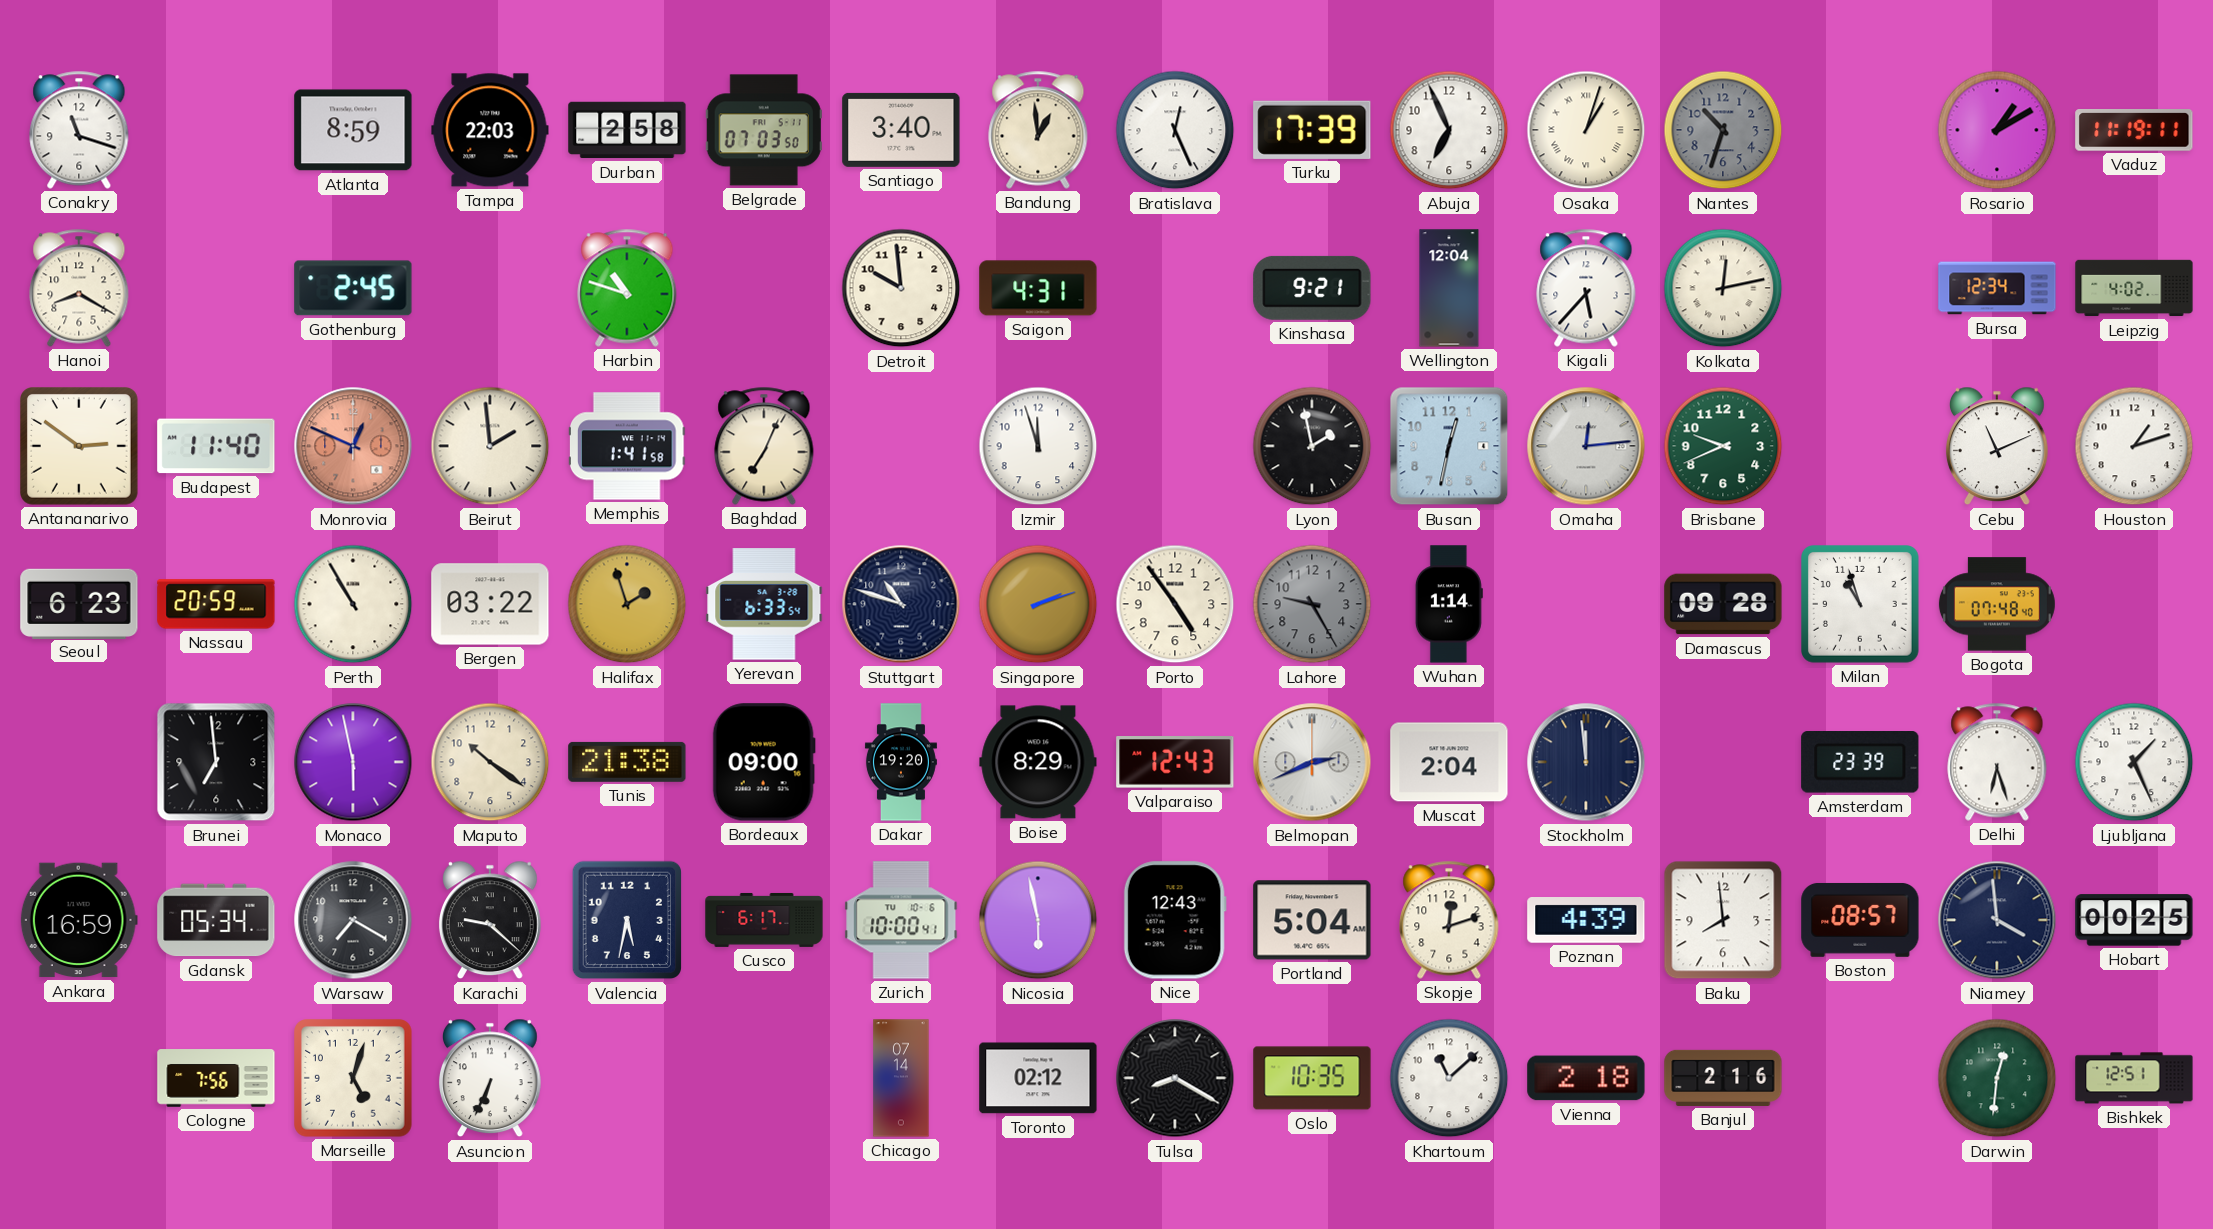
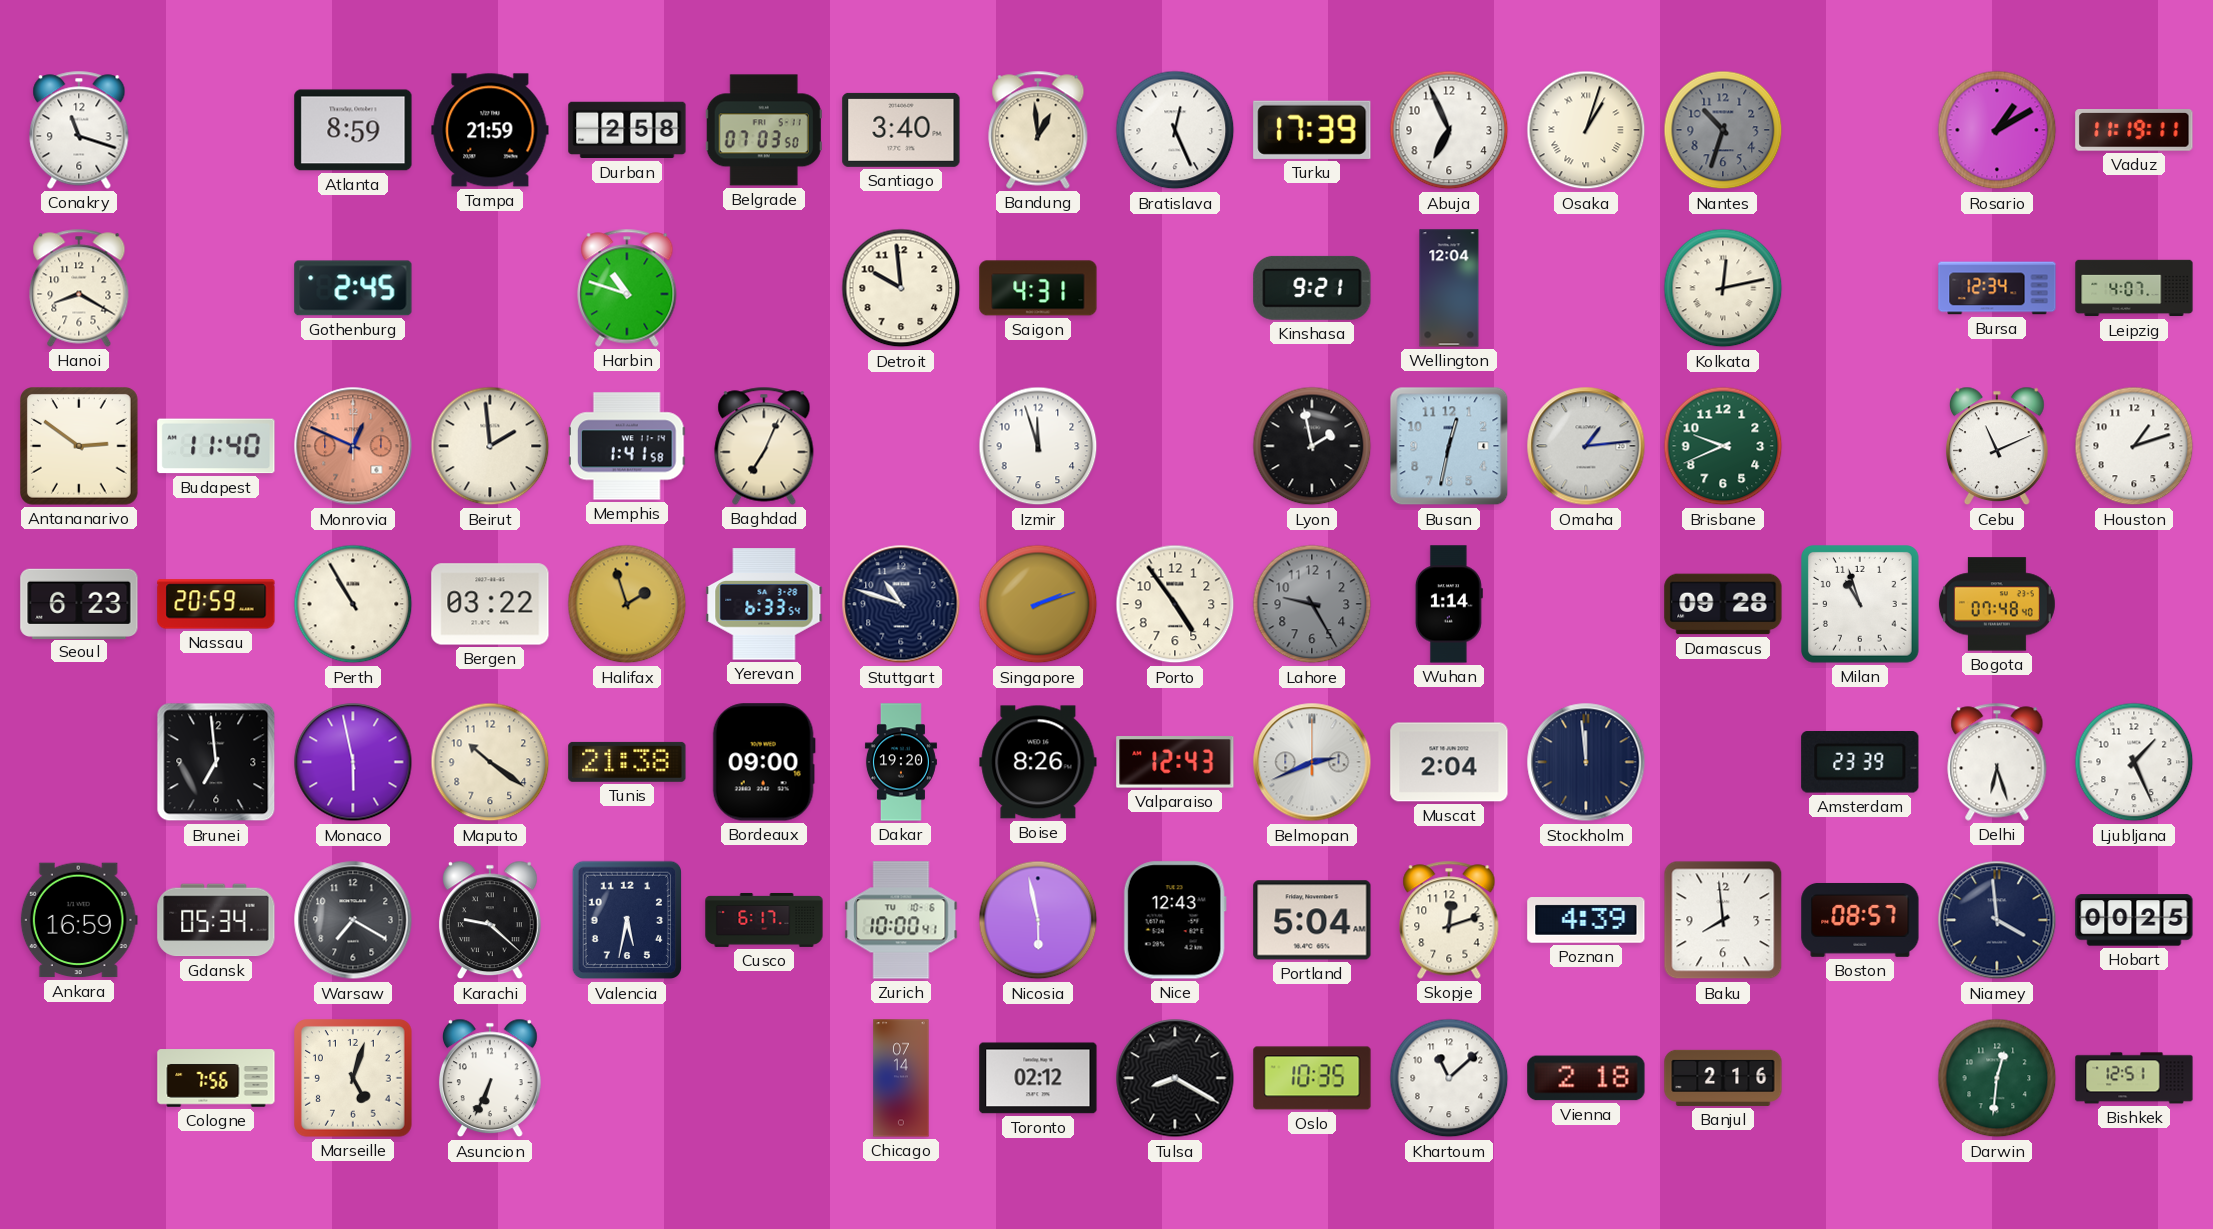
Tampa: 22:03 -> 21:59
Kigali: 5:37 -> none
Leipzig: 4:02 -> 4:07
Omaha: 12:14 -> 1:14
Boise: 8:29 -> 8:26
